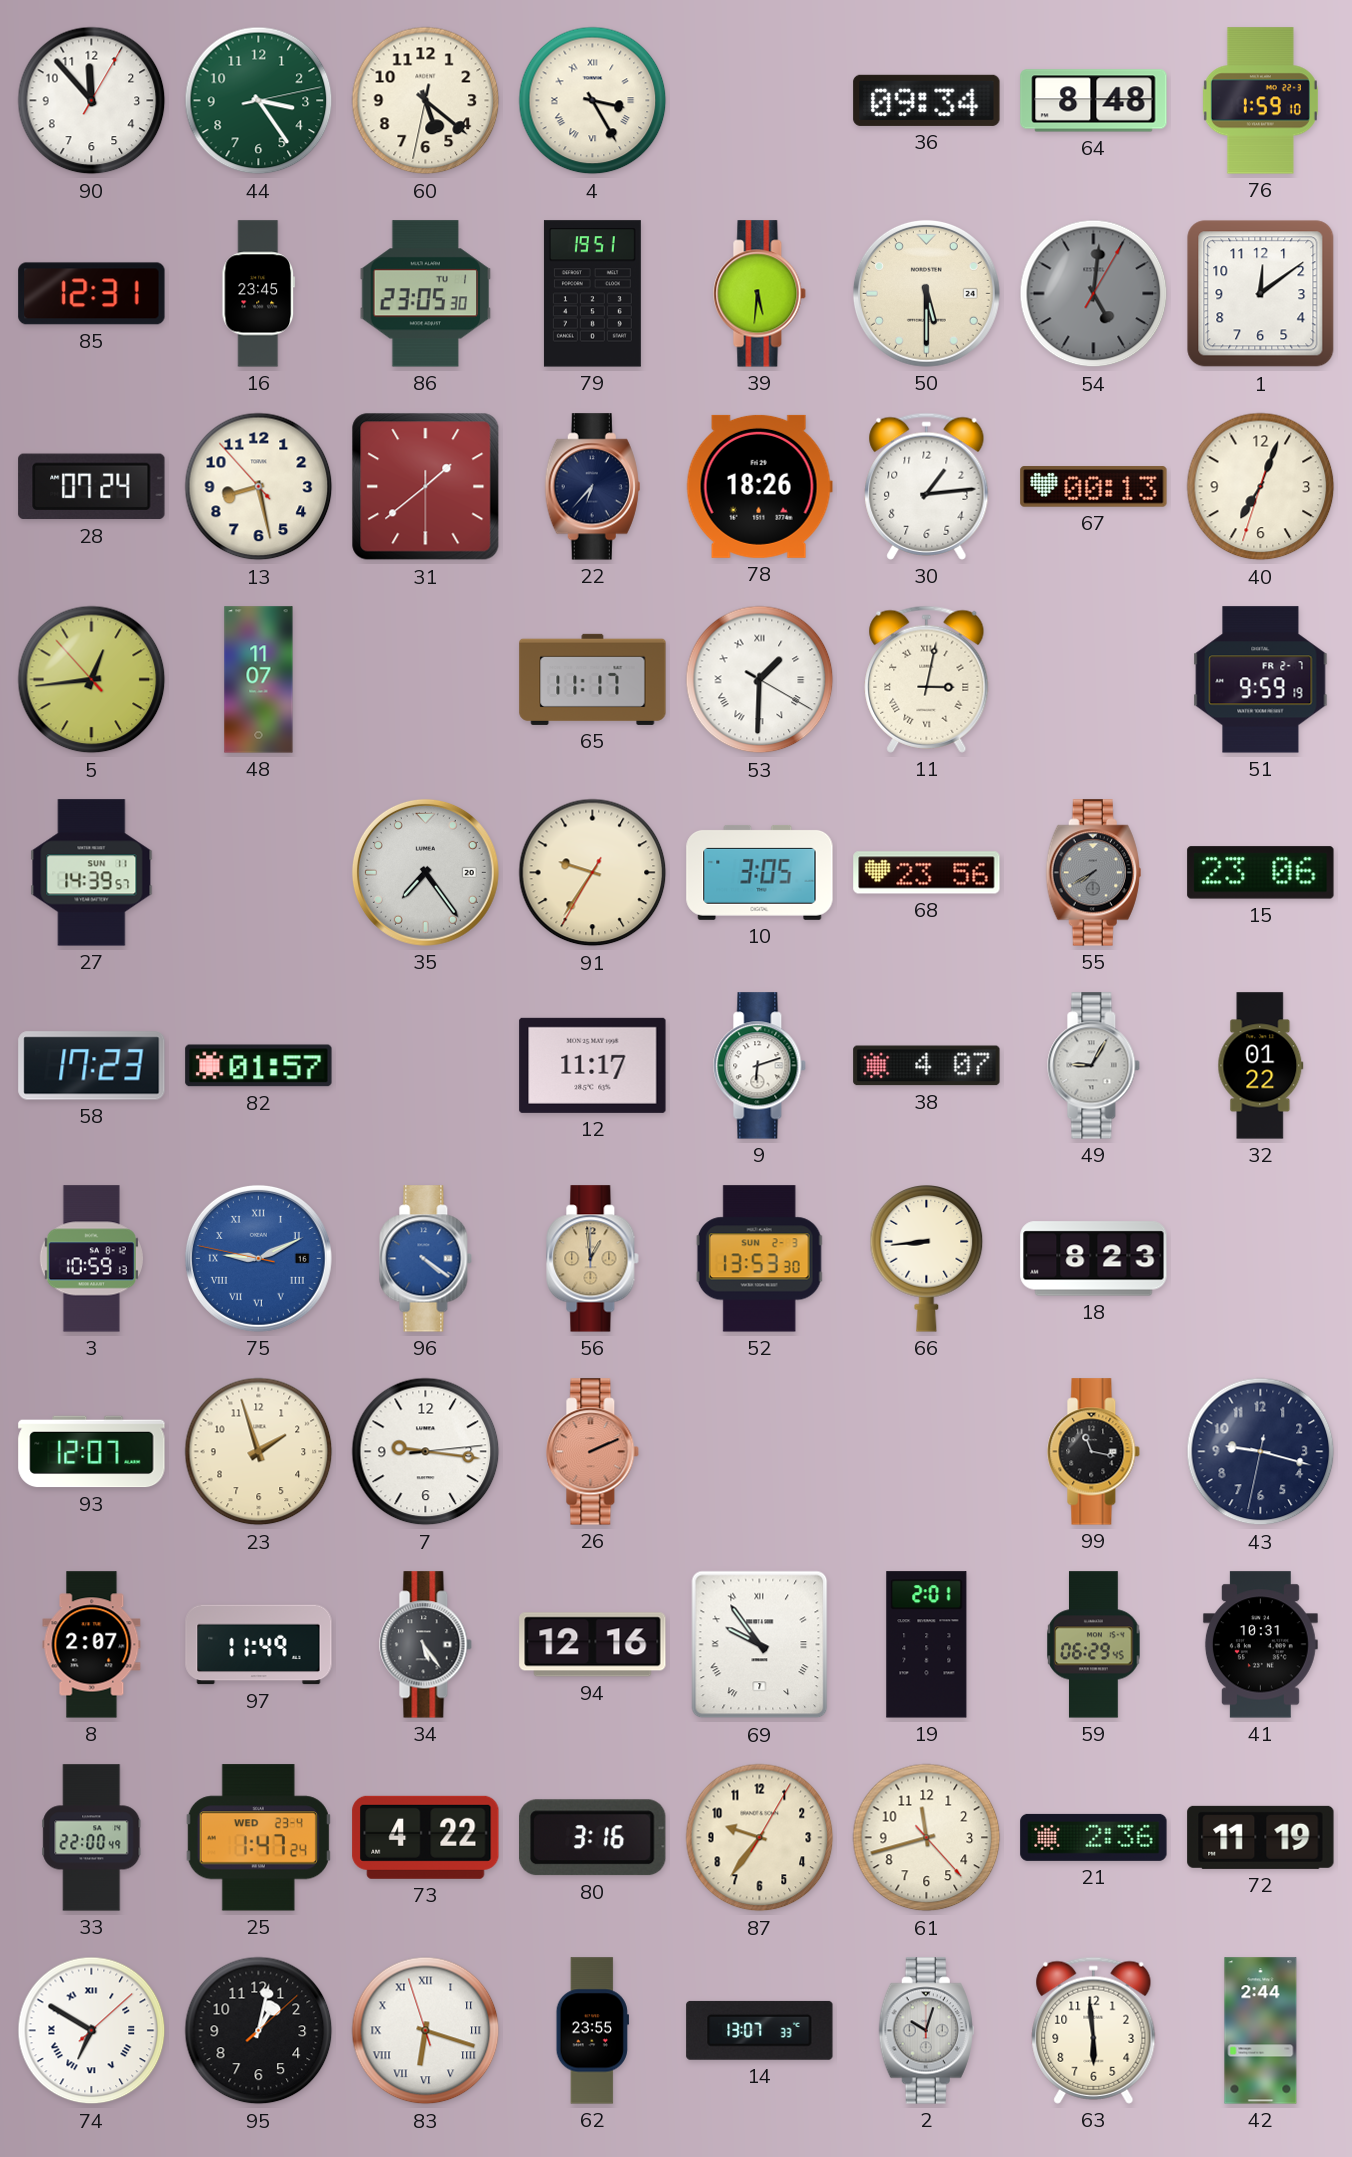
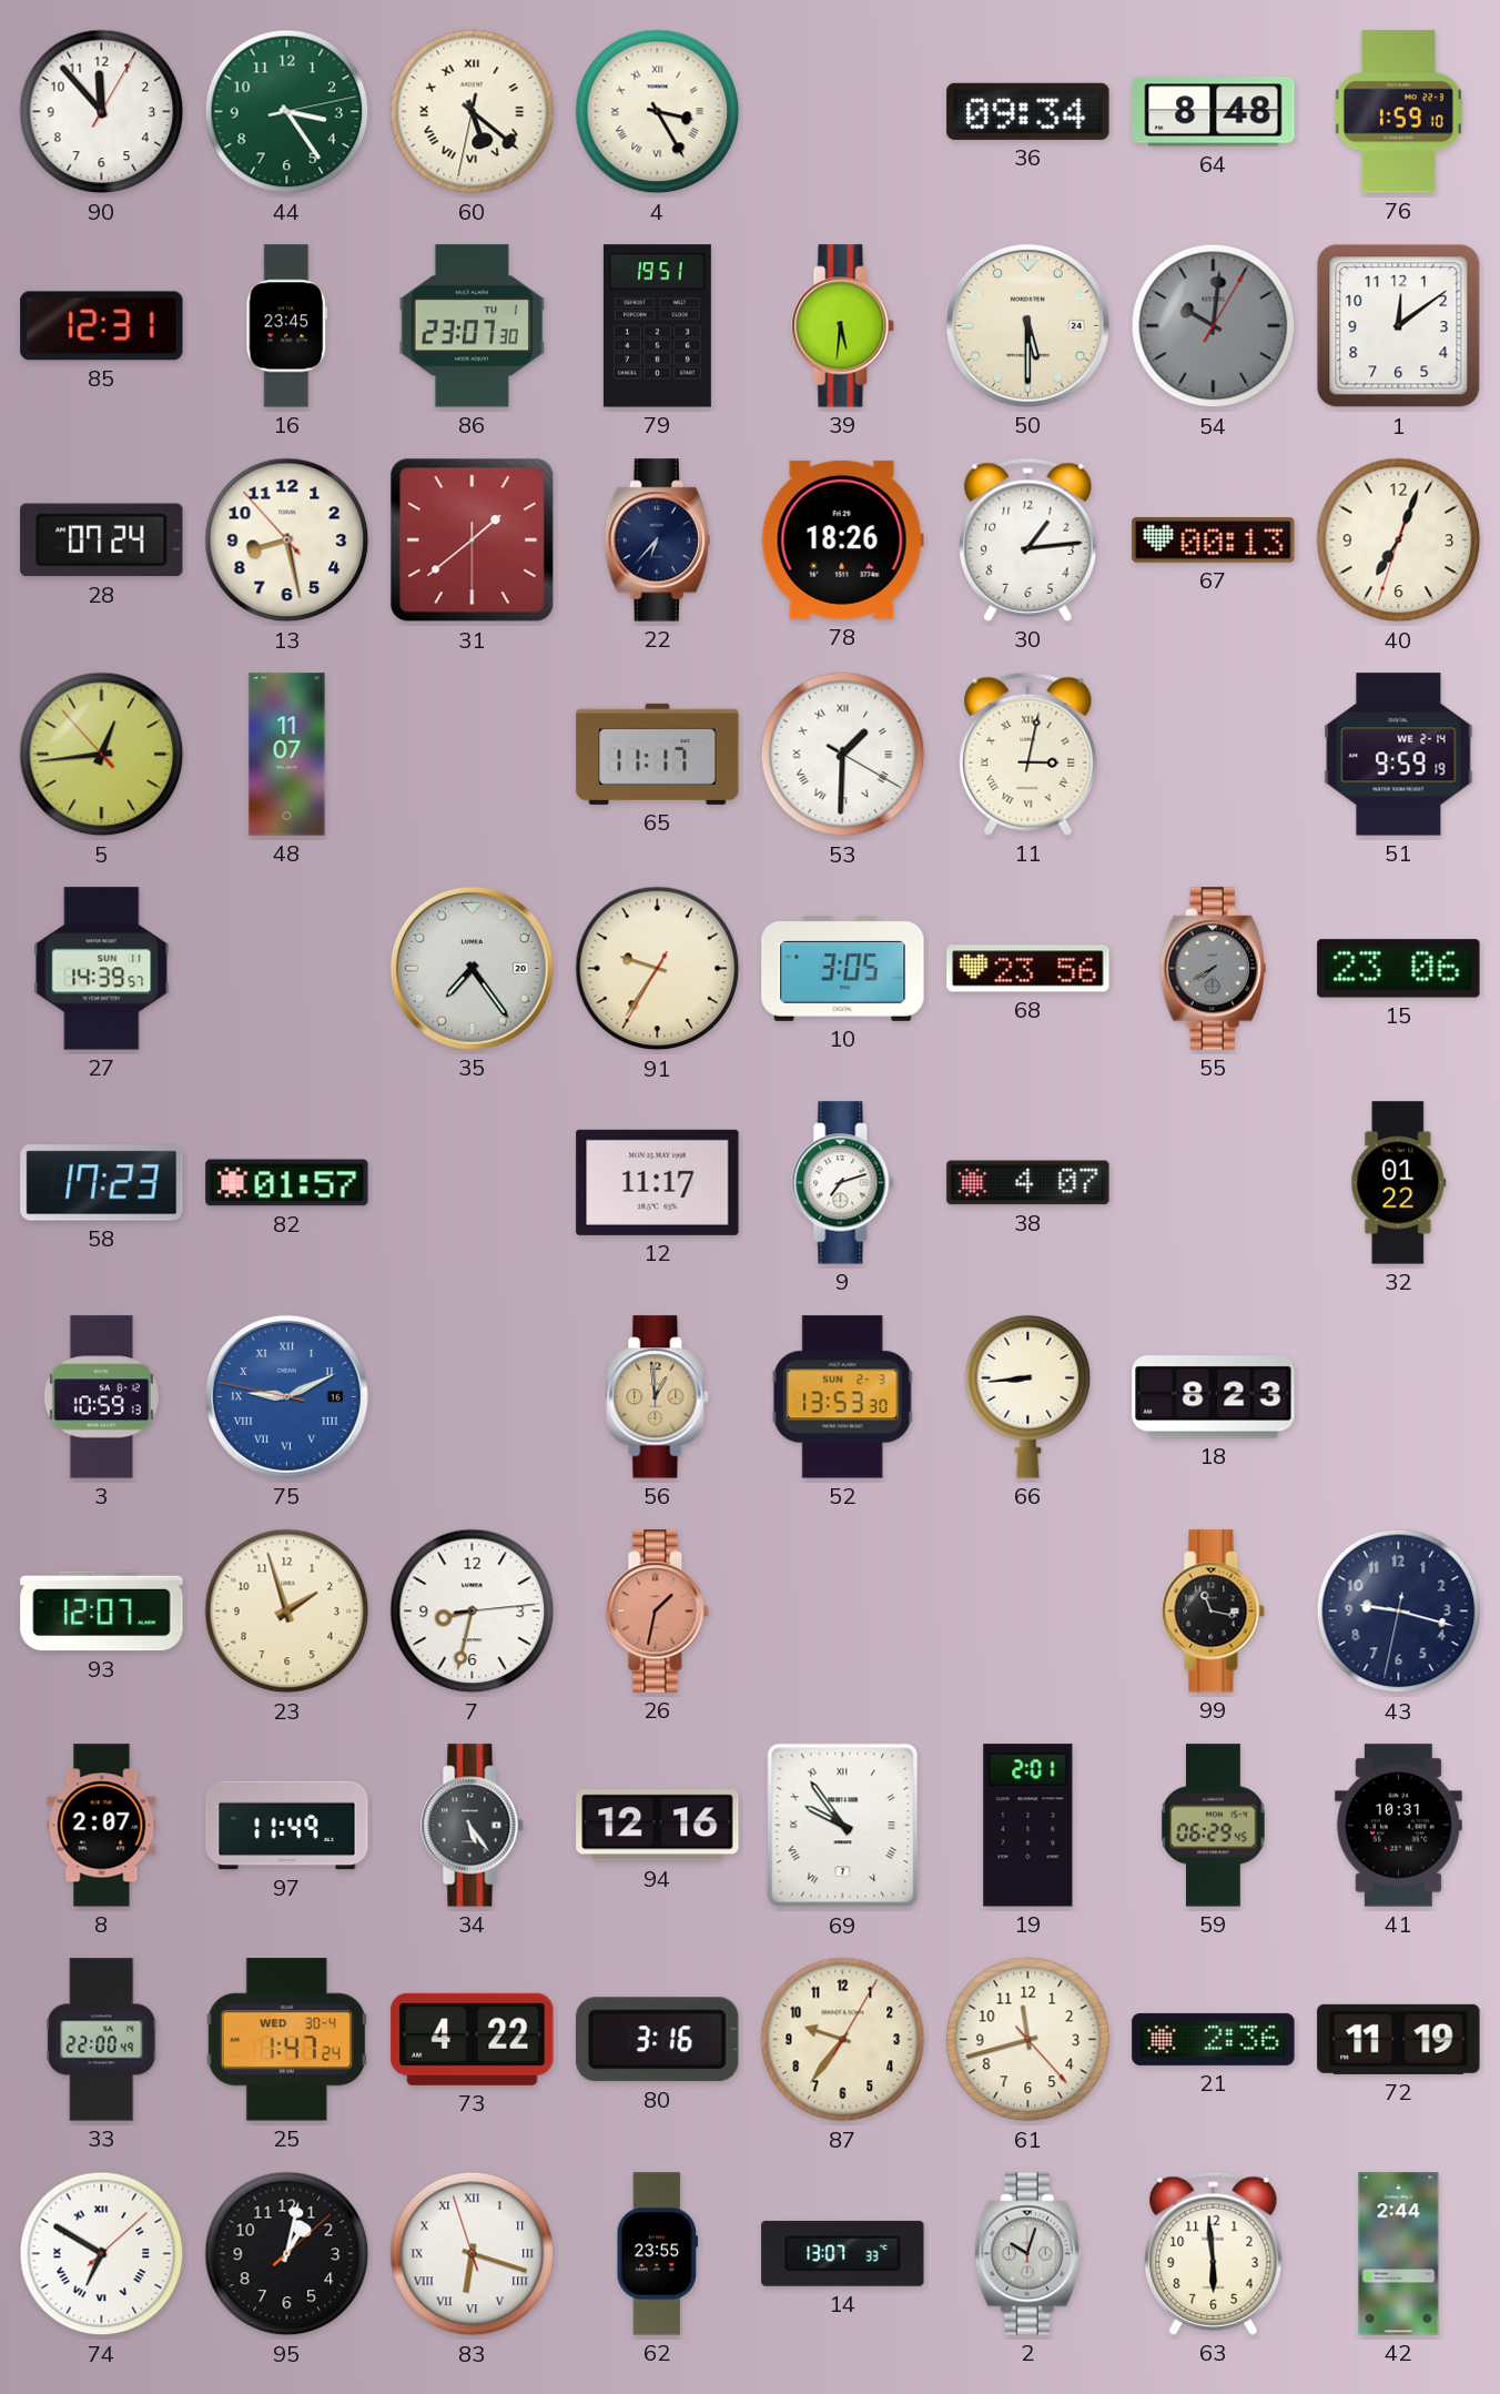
60 numerals: Arabic -> Roman
86: 23:05 -> 23:07
54: 5:01 -> 10:01
51 date: FR 2-7 -> WE 2-14
9: 6:12 -> 7:12
49: 9:05 -> none
96: 4:21 -> none
7: 9:16 -> 8:32
26: 2:11 -> 1:32
25 date: WED 23-4 -> WED 30-4
